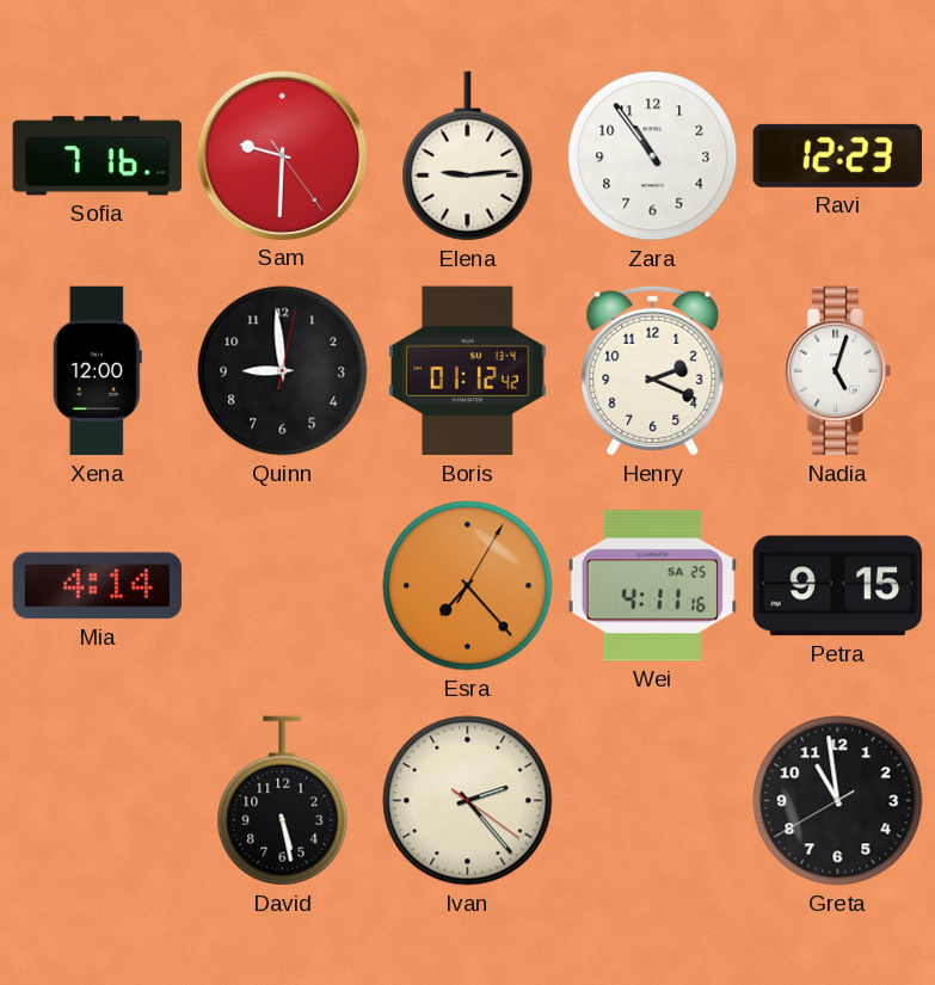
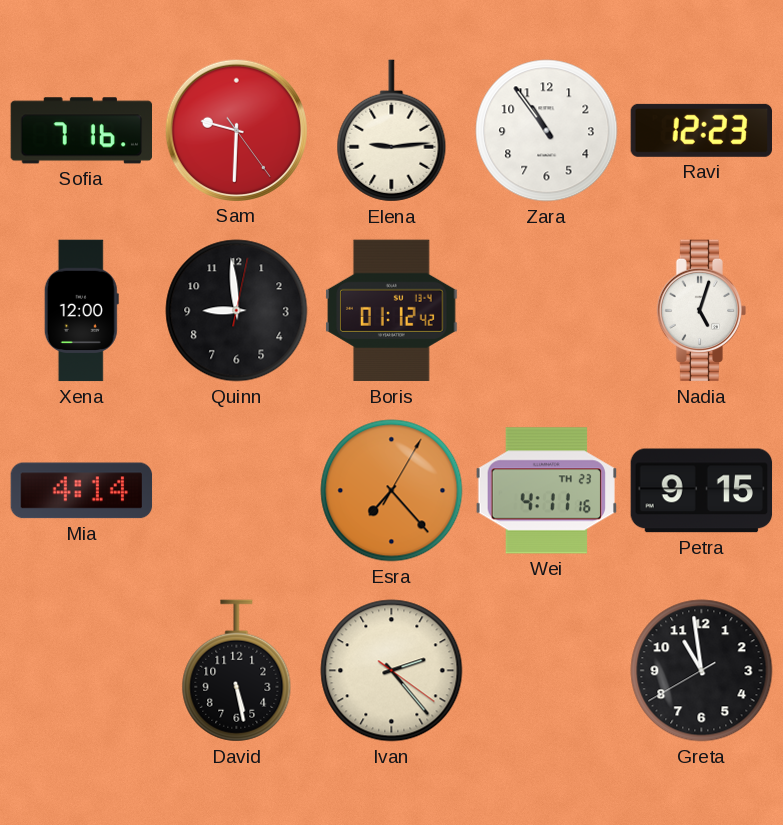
Henry: 2:19 -> none
Wei date: SA 25 -> TH 23
